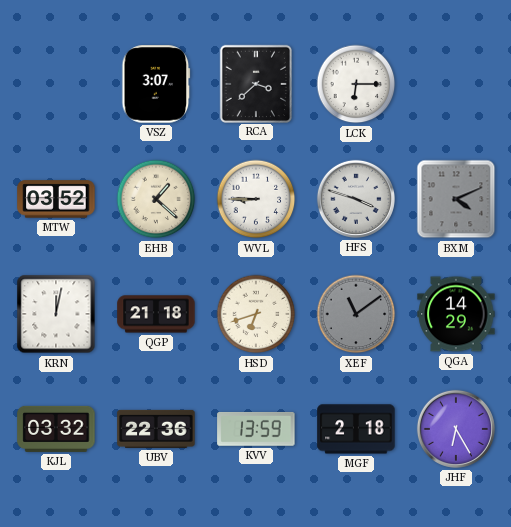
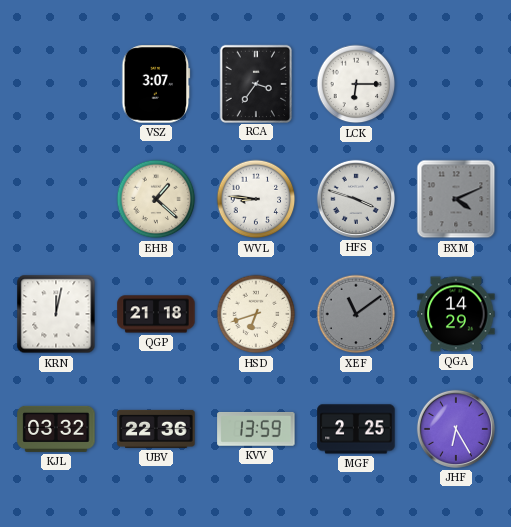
RCA: 3:38 -> 3:36
MTW: 03:52 -> none
WVL: 8:45 -> 8:46
MGF: 2:18 -> 2:25
